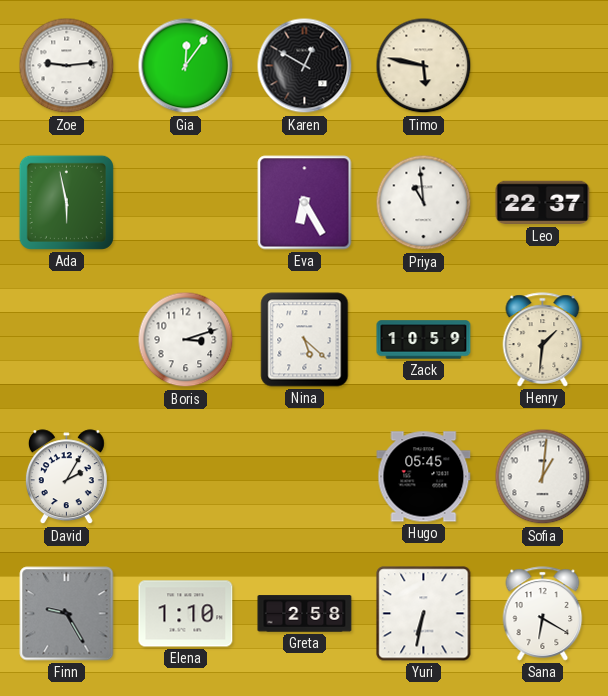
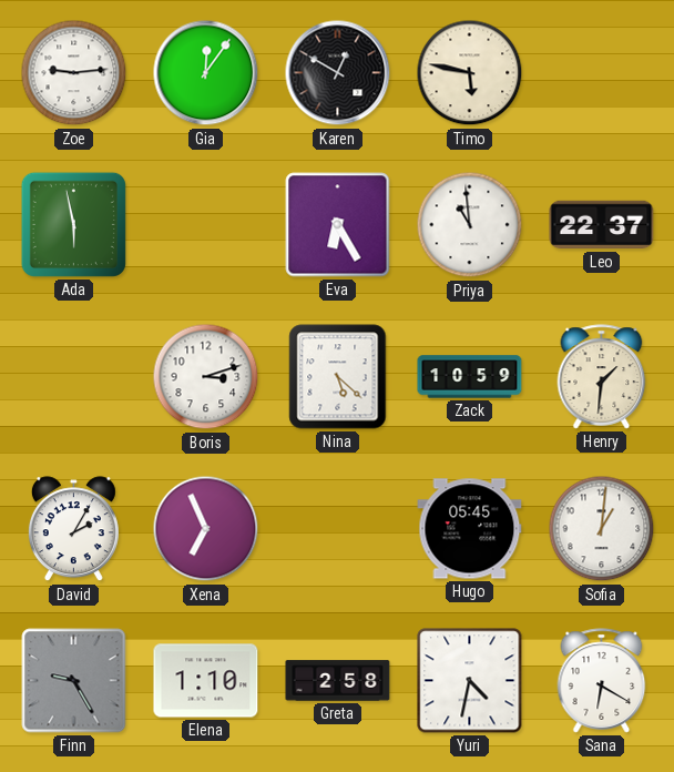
Xena: none -> 6:56
Yuri: 6:32 -> 4:32
